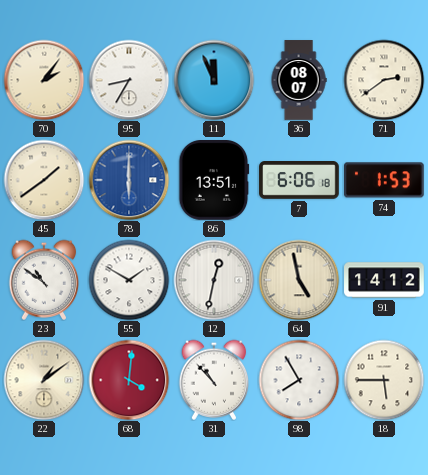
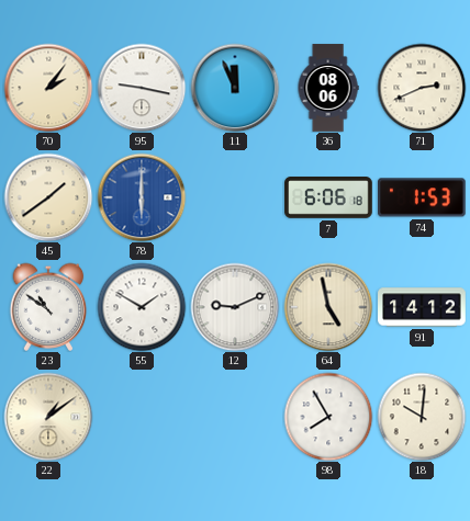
95: 8:35 -> 9:17
36: 08:07 -> 08:06
71: 2:39 -> 2:41
86: 13:51 -> none
12: 12:32 -> 9:11
68: 4:01 -> none
31: 10:53 -> none
18: 5:45 -> 10:01
